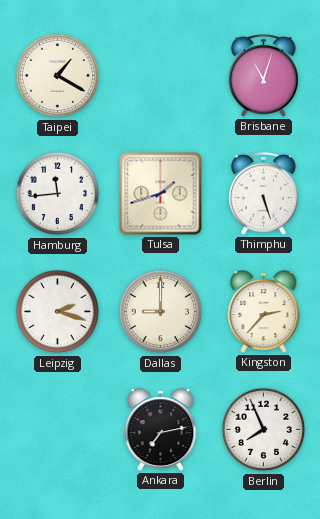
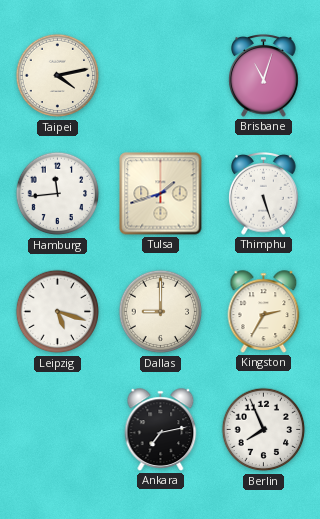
Taipei: 1:20 -> 4:13
Leipzig: 2:18 -> 5:18
Kingston: 2:37 -> 2:35
